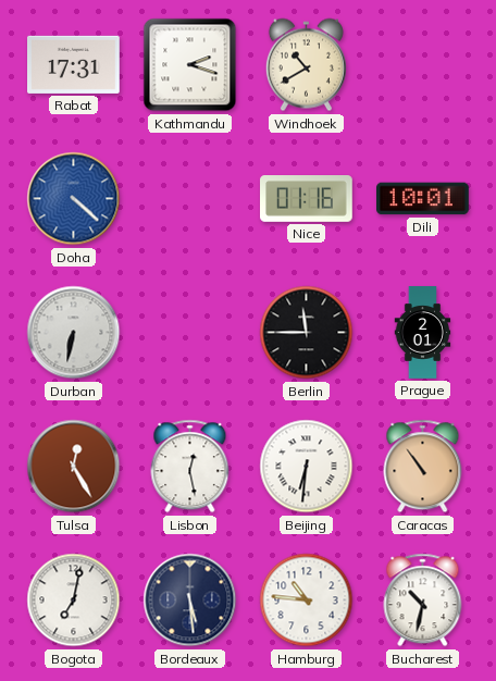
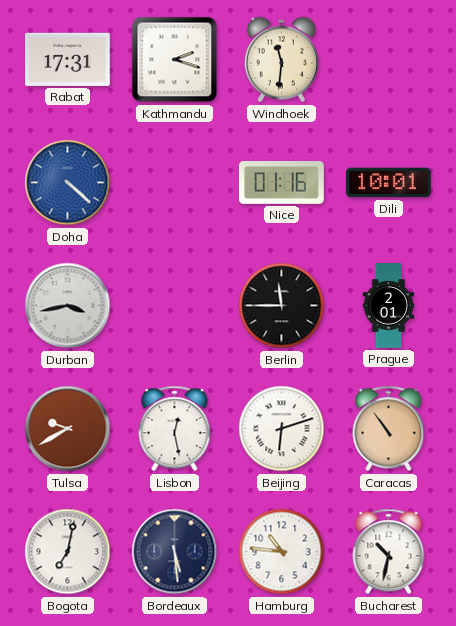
Windhoek: 10:40 -> 11:31
Durban: 6:32 -> 3:43
Tulsa: 12:25 -> 9:40
Beijing: 6:31 -> 6:12
